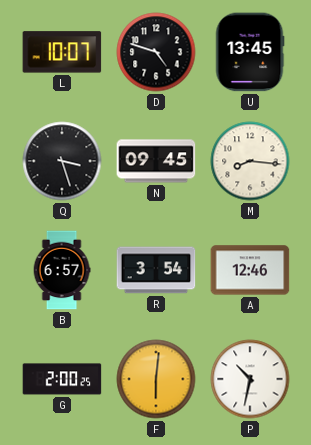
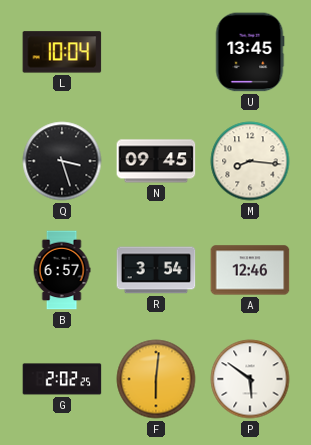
L: 10:07 -> 10:04
D: 4:48 -> none
G: 2:00 -> 2:02
P: 10:32 -> 5:51
